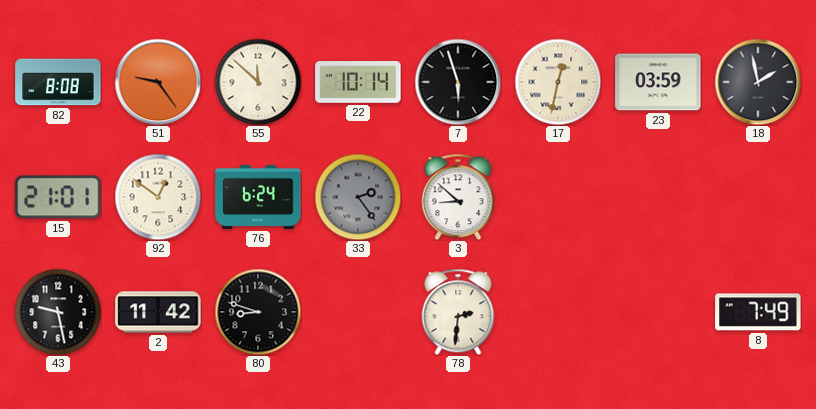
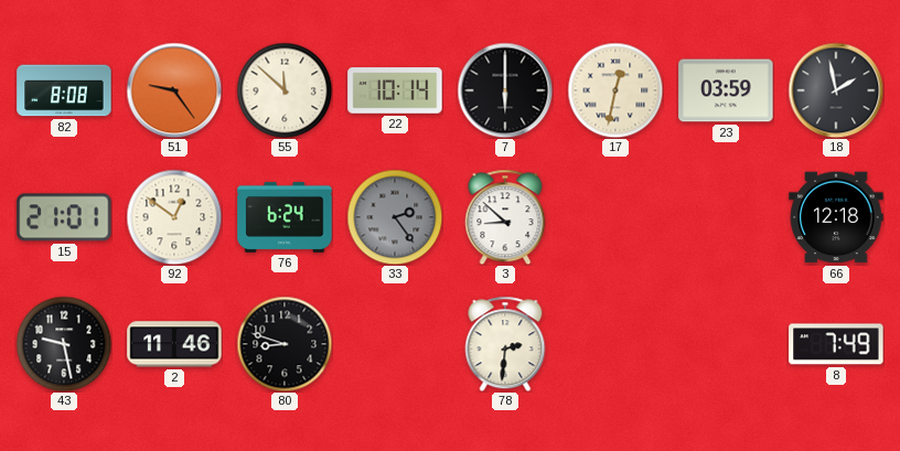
7: 5:57 -> 6:00
66: none -> 12:18
2: 11:42 -> 11:46
